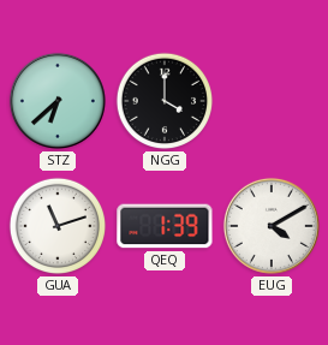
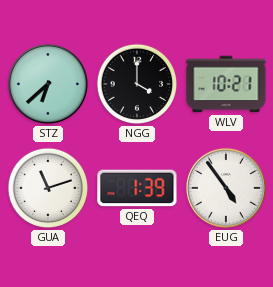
WLV: none -> 10:21
EUG: 4:10 -> 4:54
